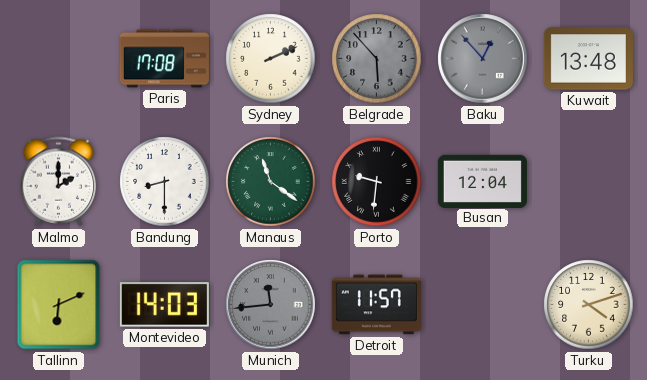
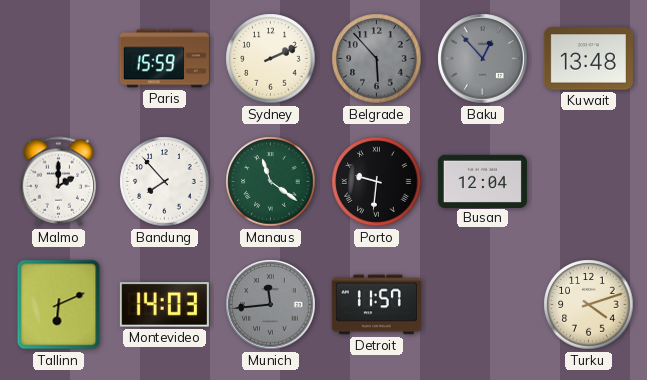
Paris: 17:08 -> 15:59
Bandung: 8:30 -> 7:53
